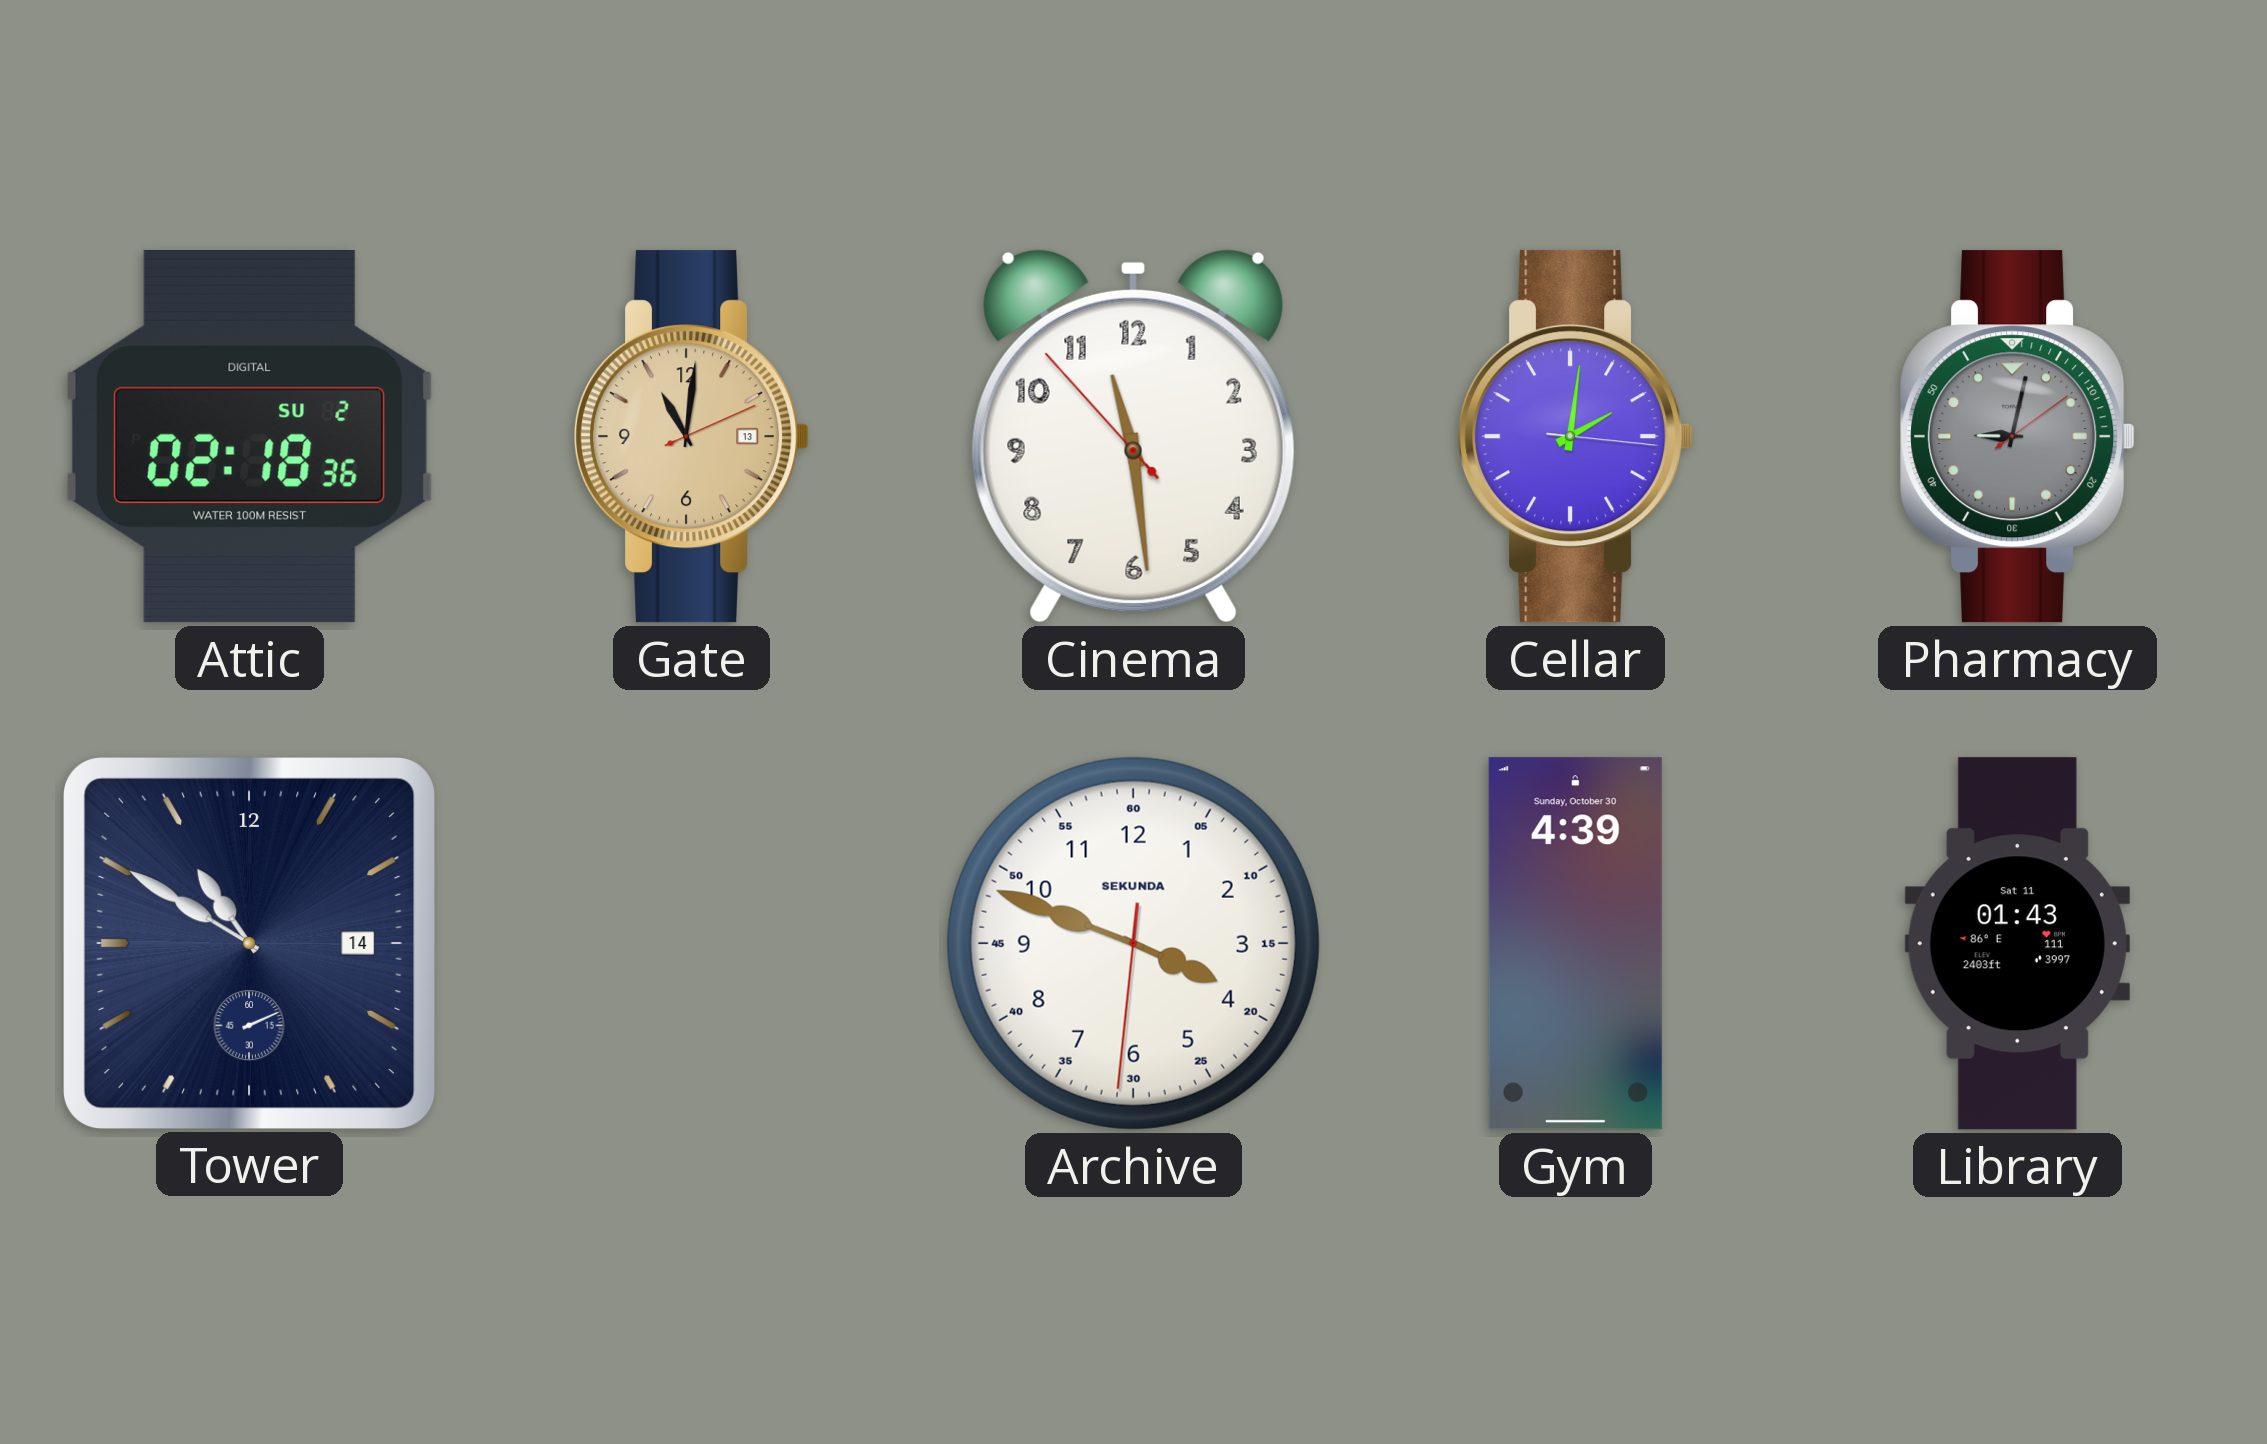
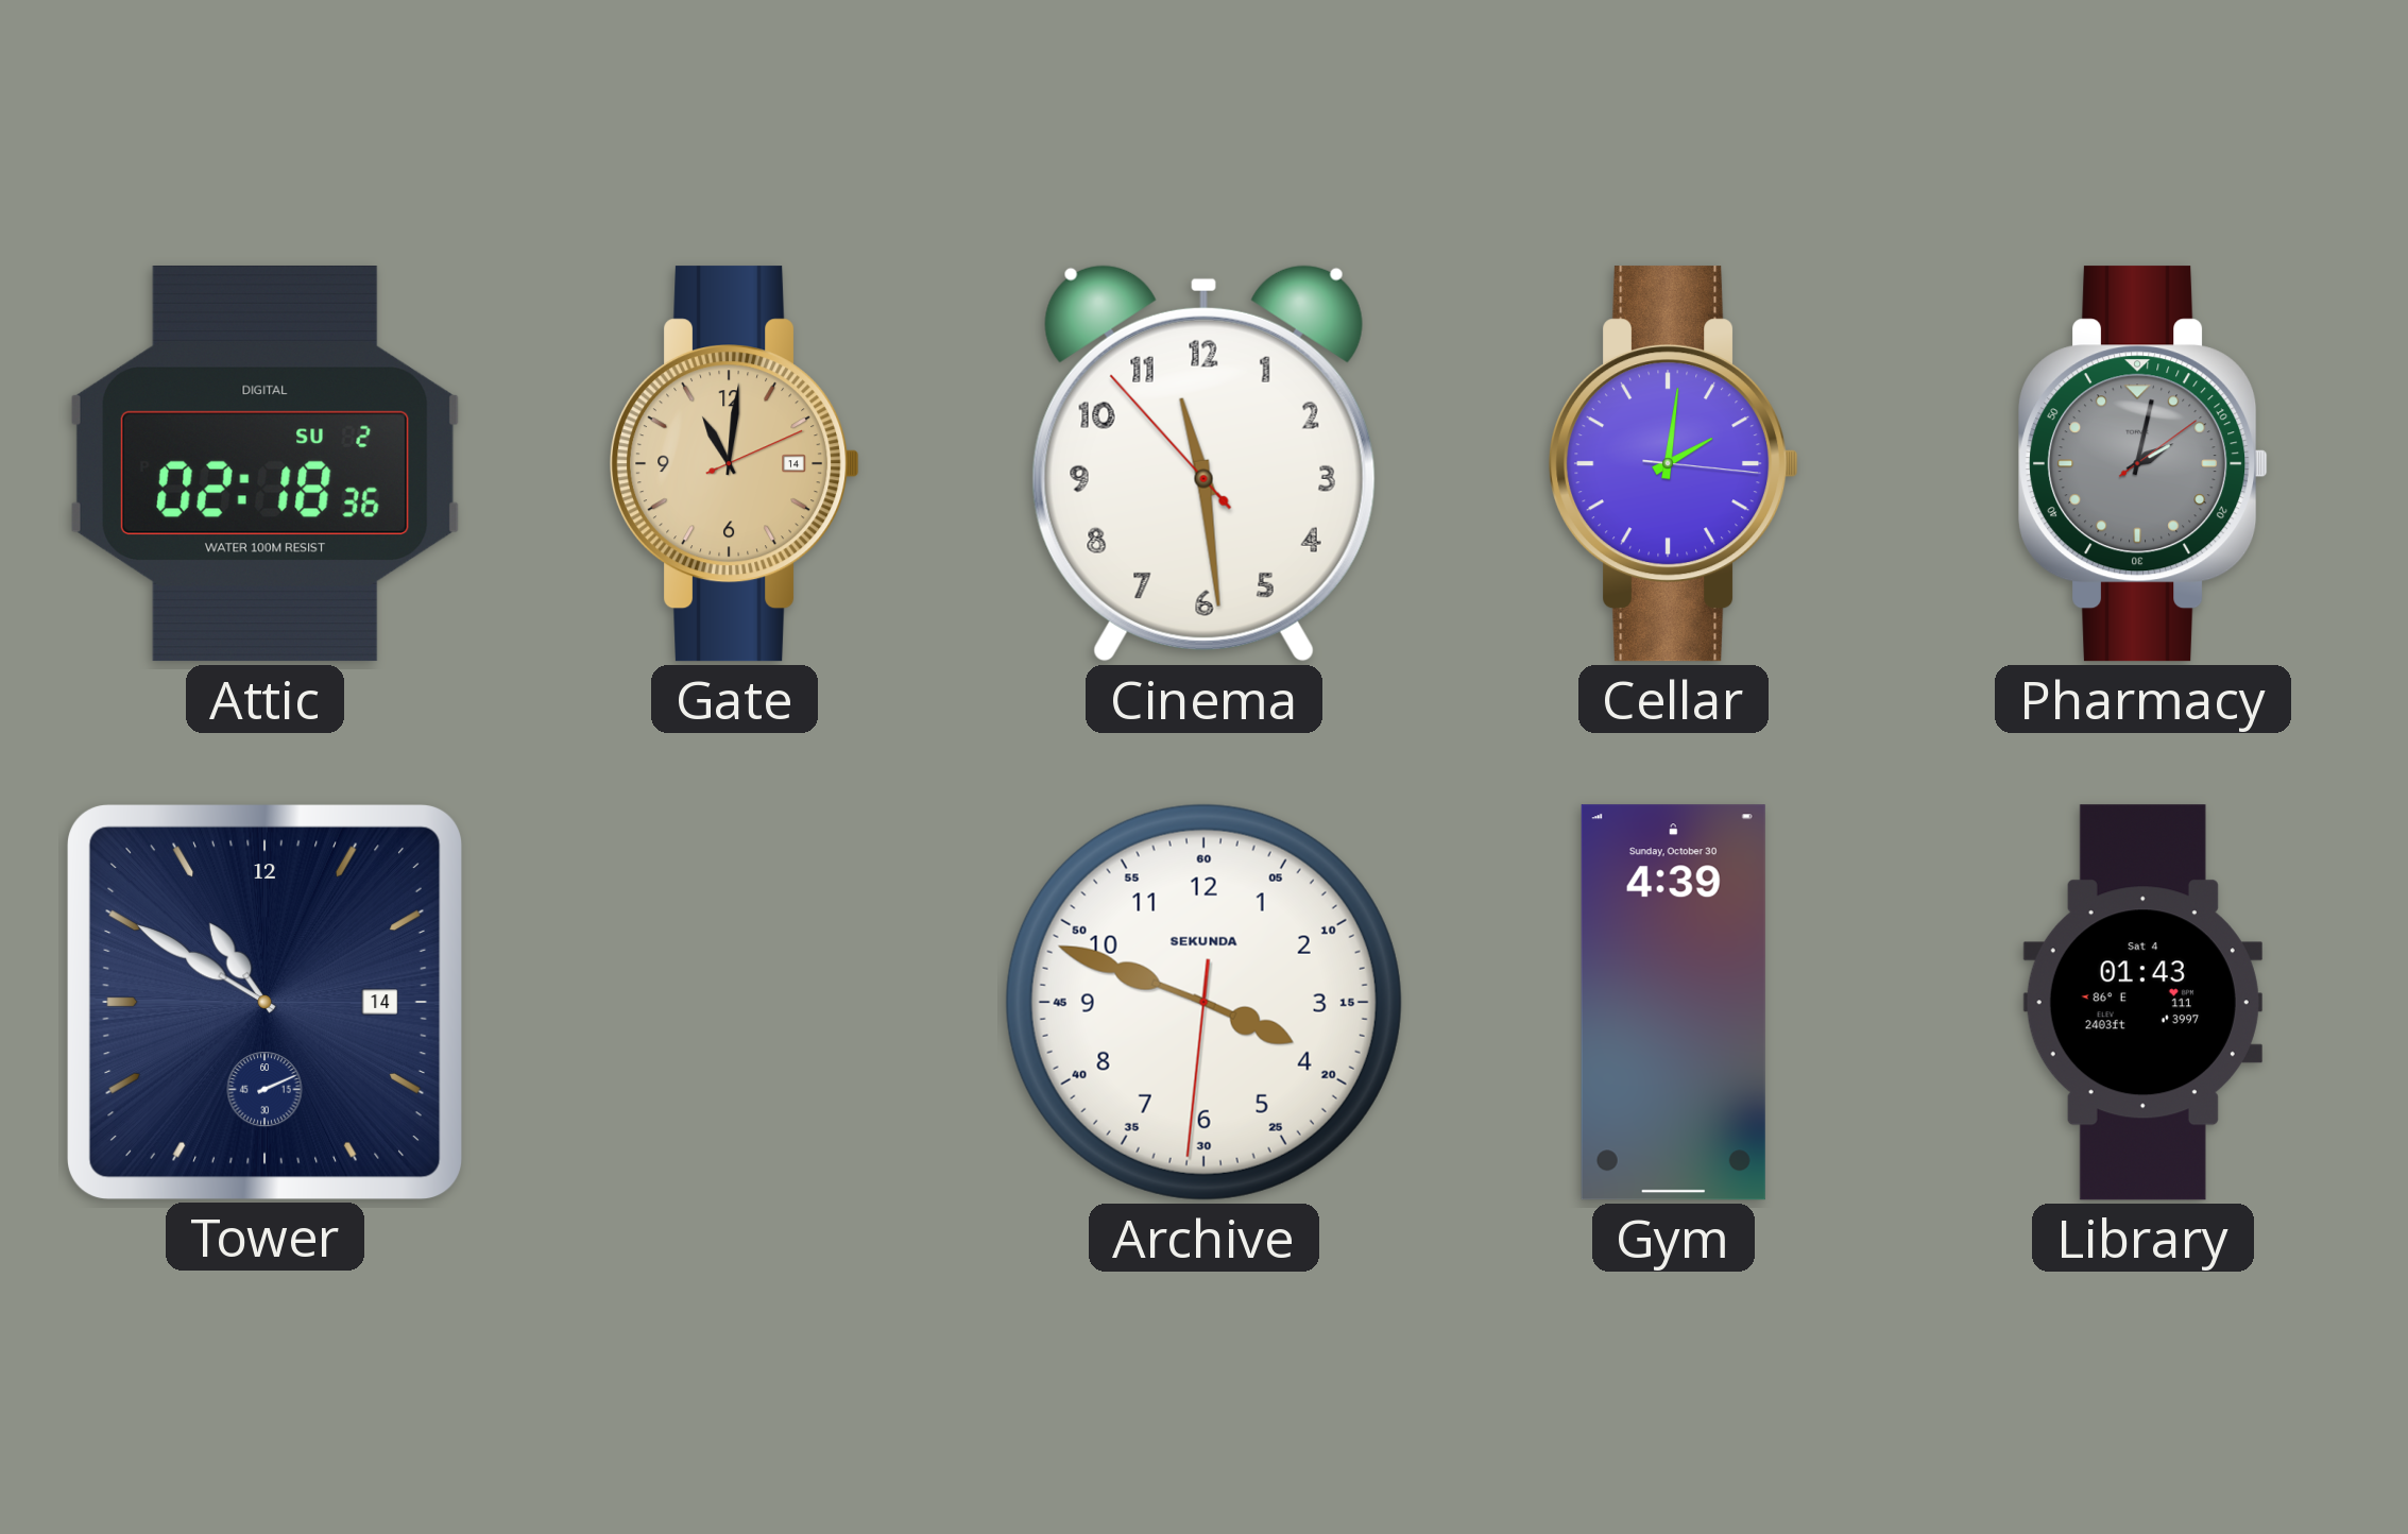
Gate date: 13 -> 14
Pharmacy: 9:02 -> 2:02
Library date: Sat 11 -> Sat 4
